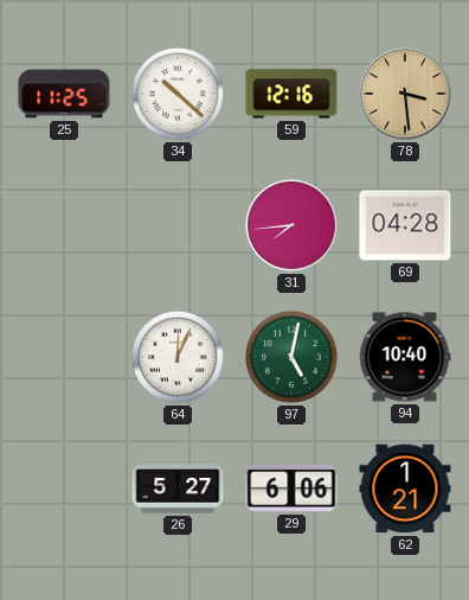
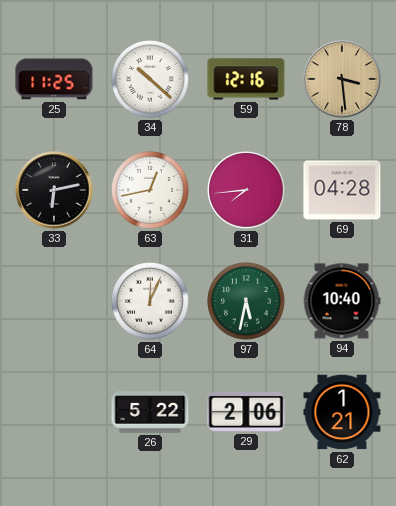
33: none -> 6:13
63: none -> 12:43
97: 5:02 -> 5:32
26: 5:27 -> 5:22
29: 6:06 -> 2:06
